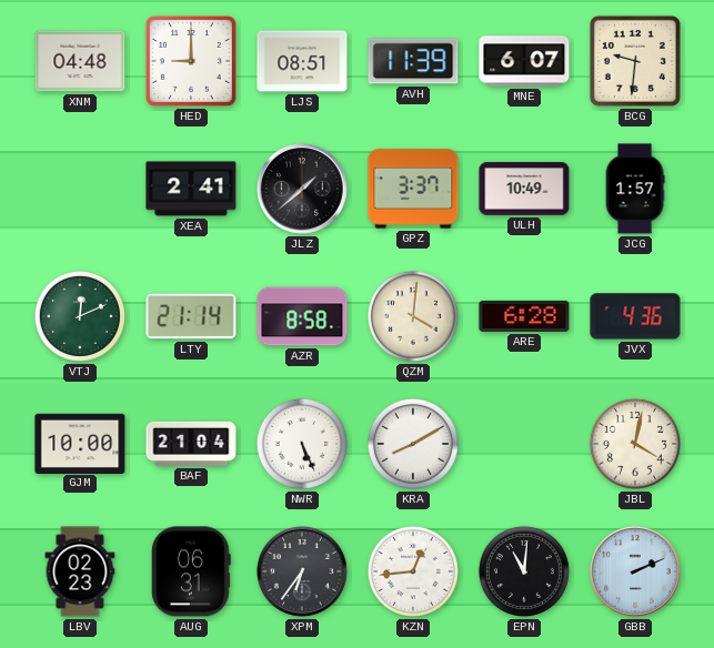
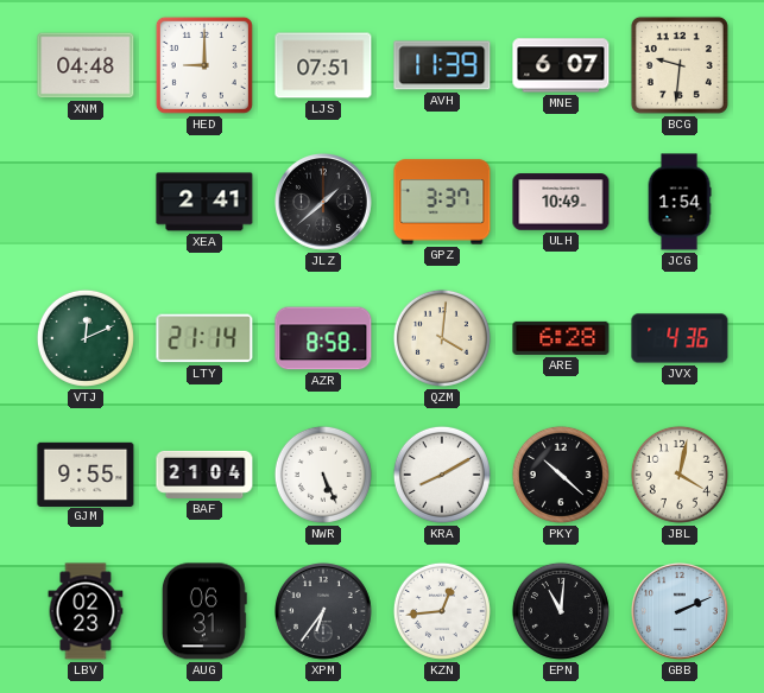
LJS: 08:51 -> 07:51
JCG: 1:57 -> 1:54
GJM: 10:00 -> 9:55
PKY: none -> 10:22
